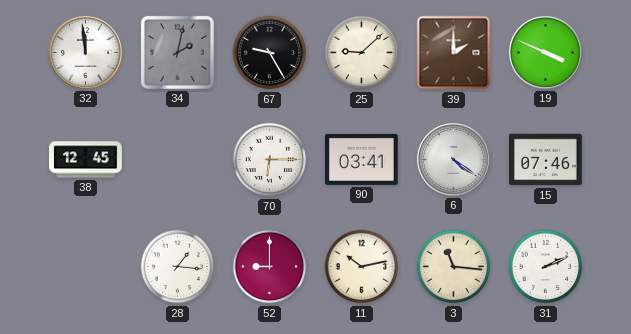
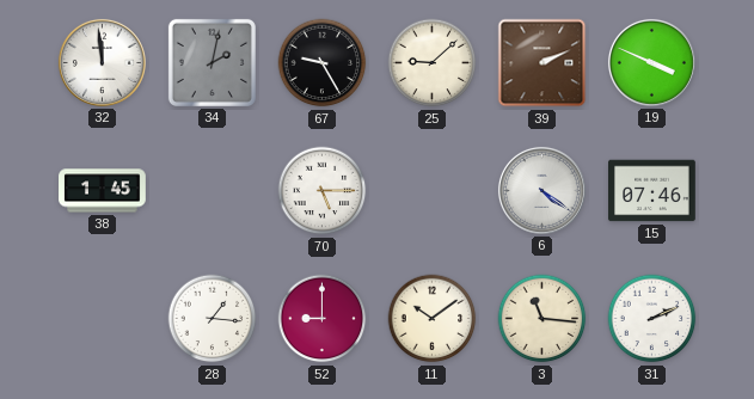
39: 2:00 -> 2:11
38: 12:45 -> 1:45
70: 6:15 -> 5:15
90: 03:41 -> none
11: 10:13 -> 10:09
